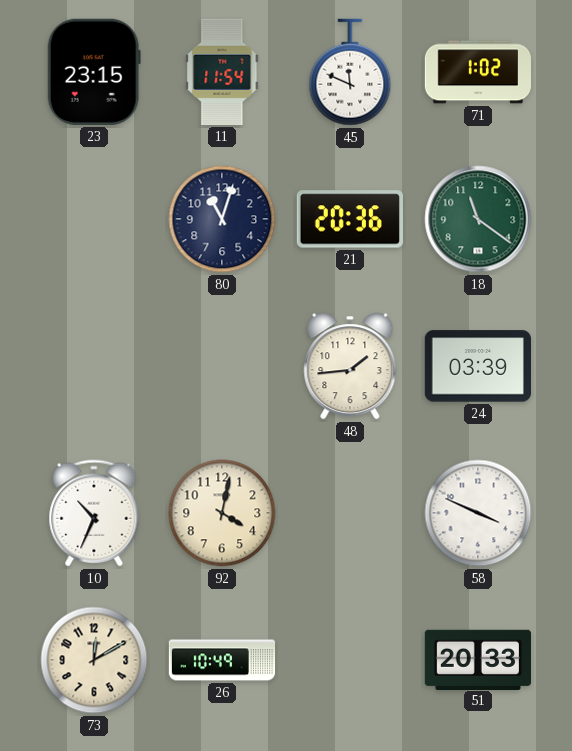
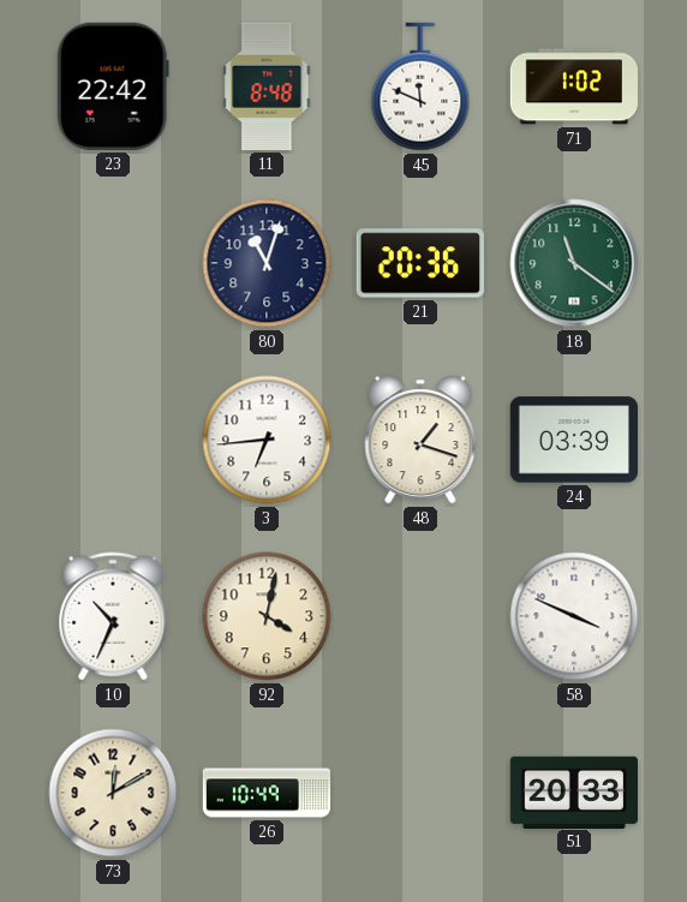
23: 23:15 -> 22:42
11: 11:54 -> 8:48
3: none -> 6:44
48: 1:44 -> 1:18
